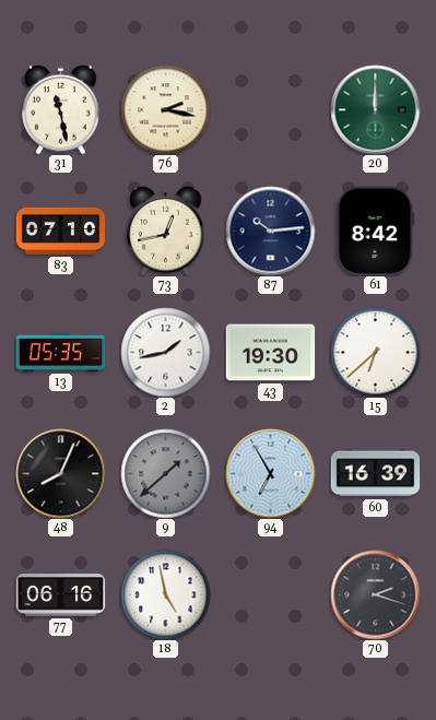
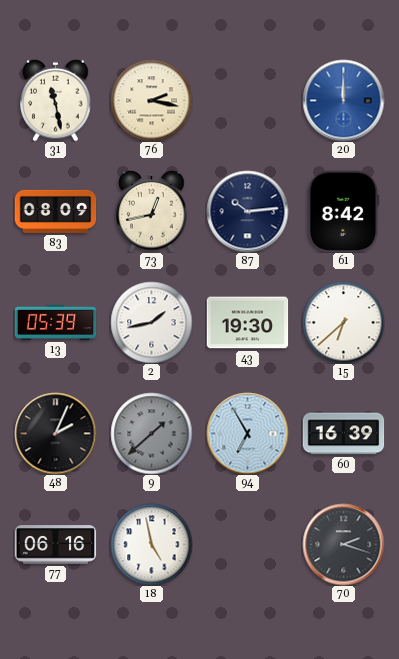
20 dial: green -> blue
83: 07:10 -> 08:09
13: 05:35 -> 05:39
48: 8:04 -> 2:04
